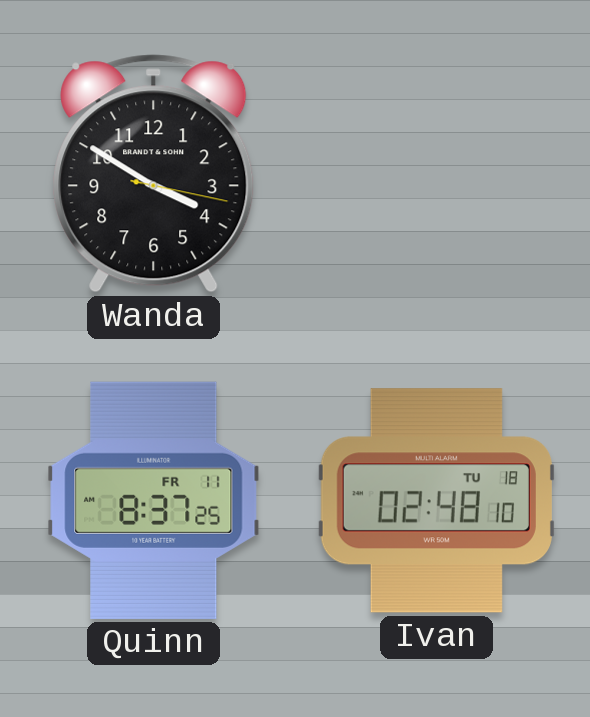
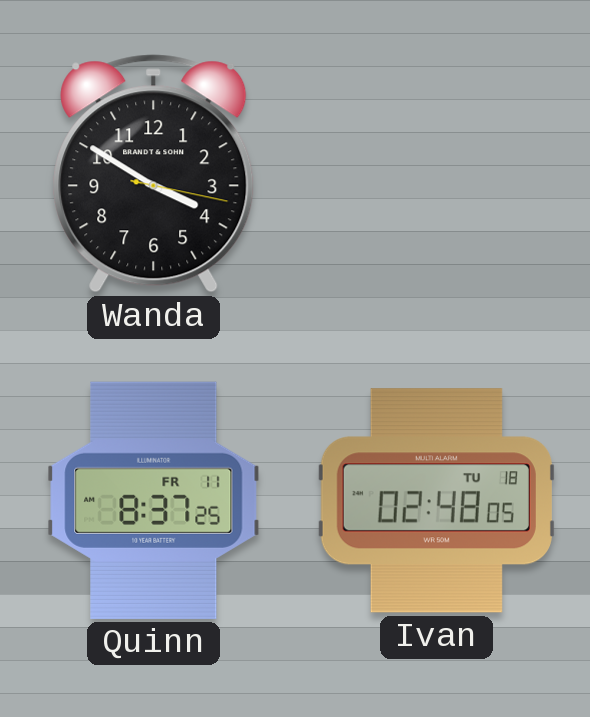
Ivan: 02:48:10 -> 02:48:05
